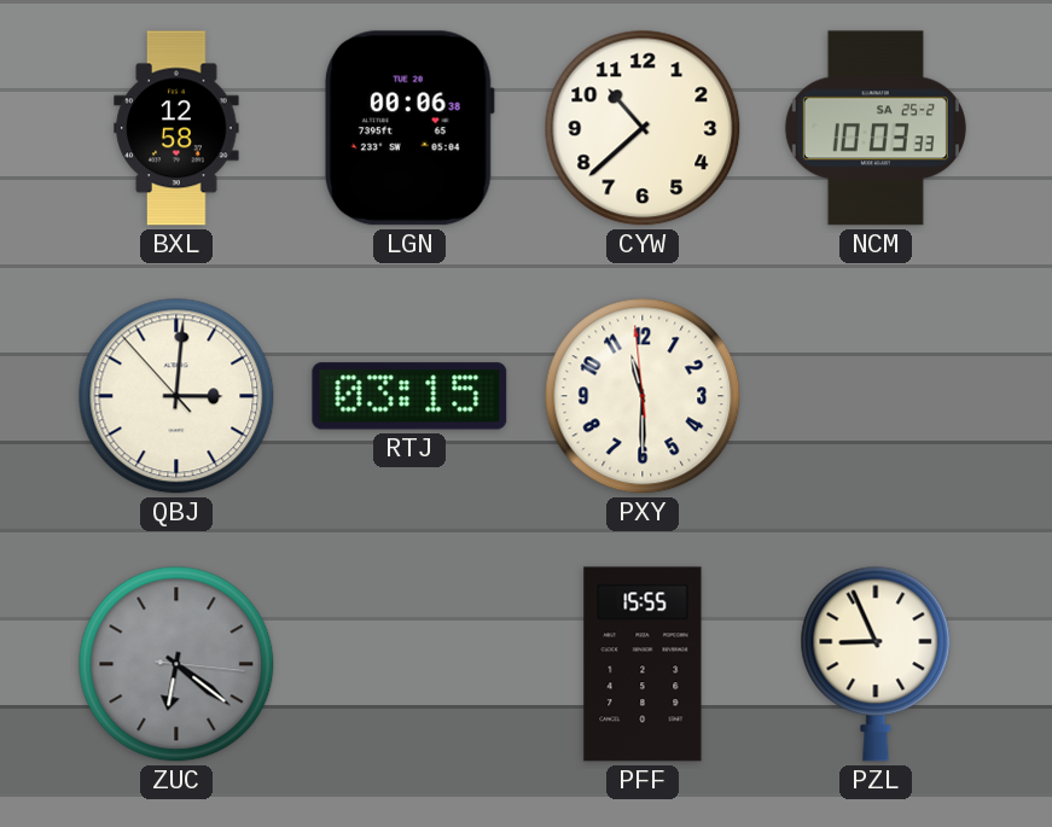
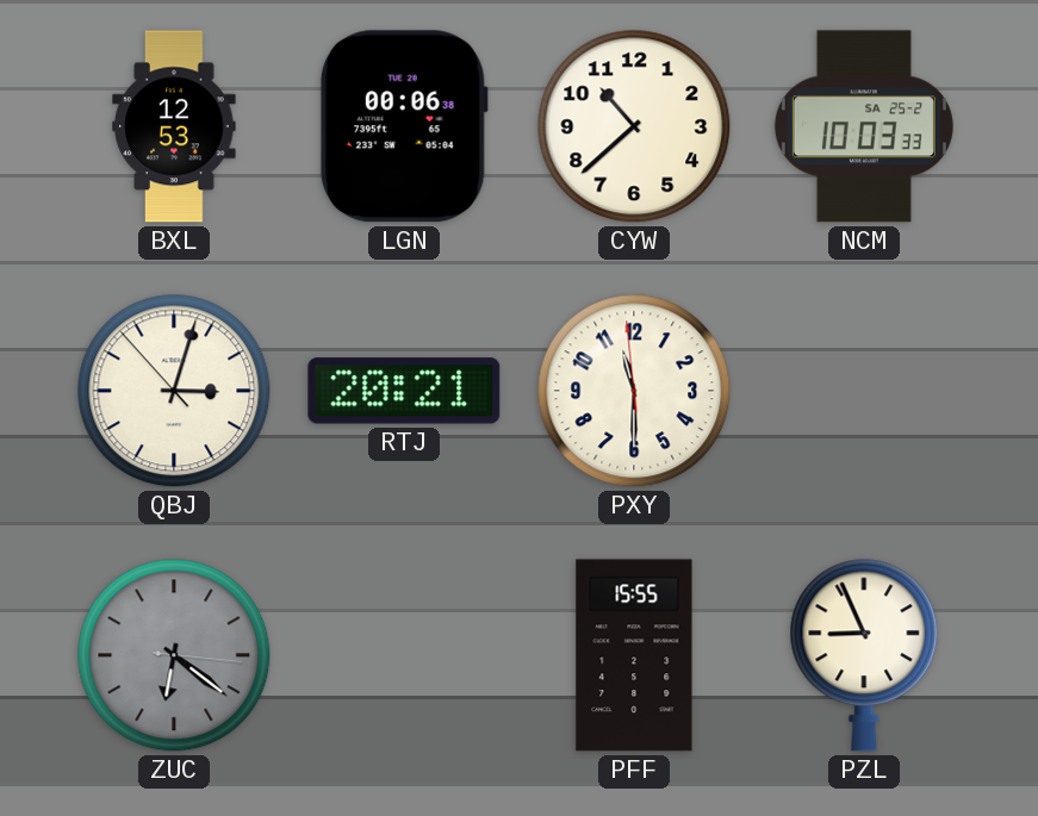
BXL: 12:58 -> 12:53
QBJ: 3:00 -> 3:02
RTJ: 03:15 -> 20:21
